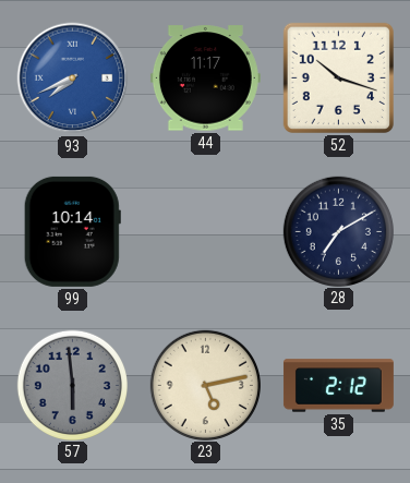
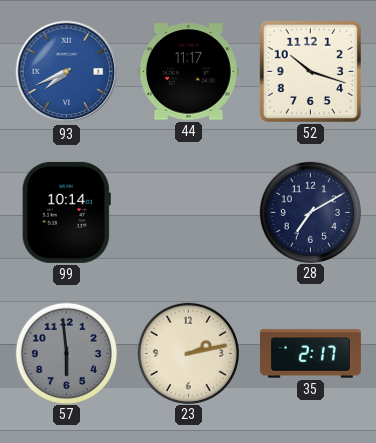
23: 5:13 -> 2:13
35: 2:12 -> 2:17
